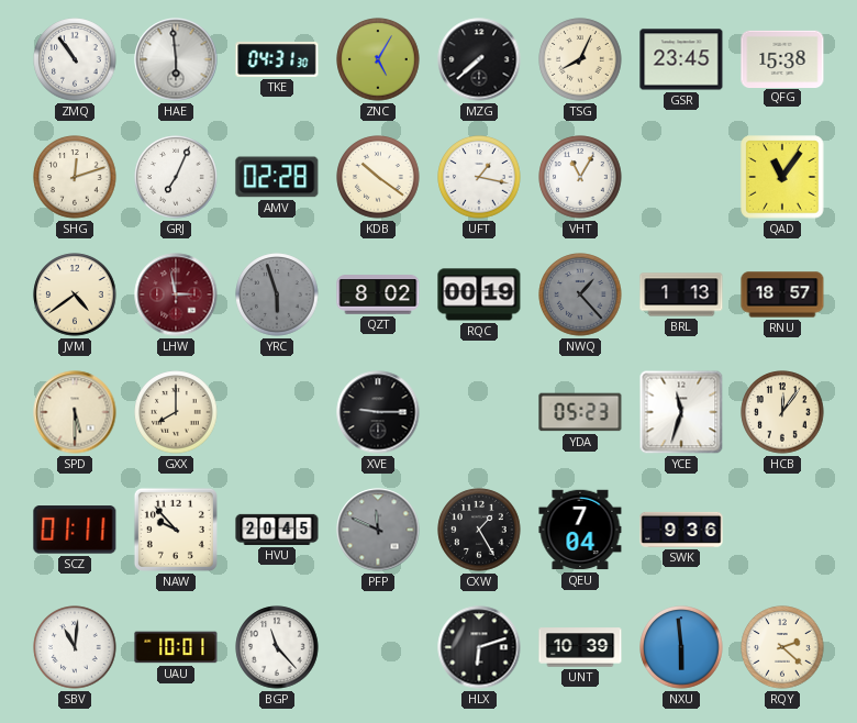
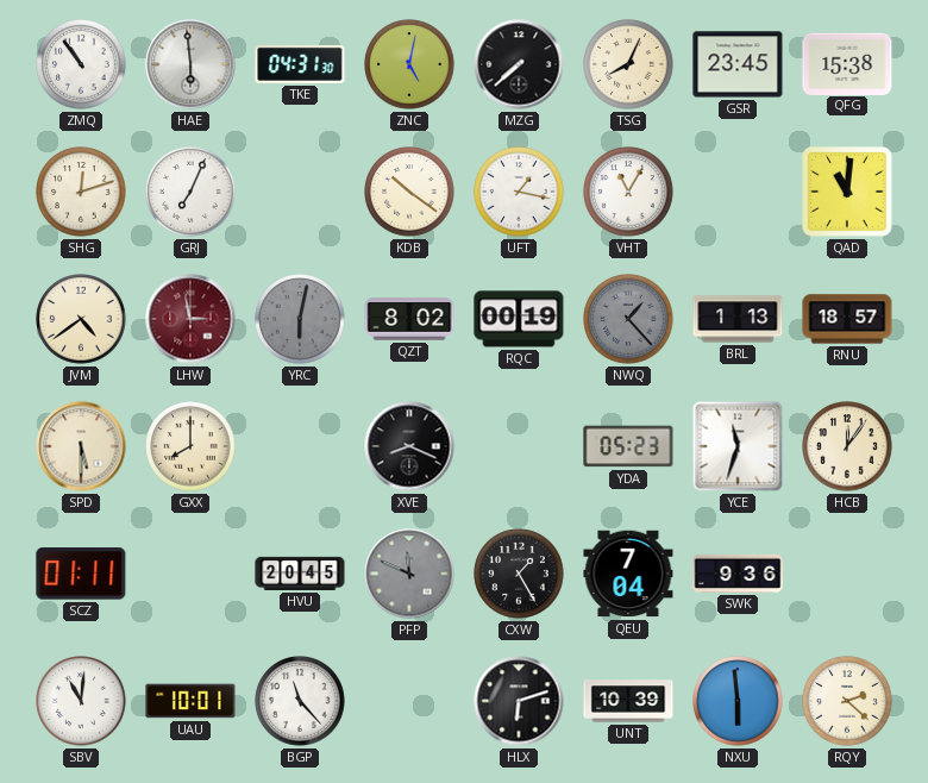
ZNC: 5:05 -> 5:02
AMV: 02:28 -> none
QAD: 11:06 -> 11:01
YRC: 5:57 -> 6:02
XVE: 9:15 -> 8:19
NAW: 9:53 -> none
